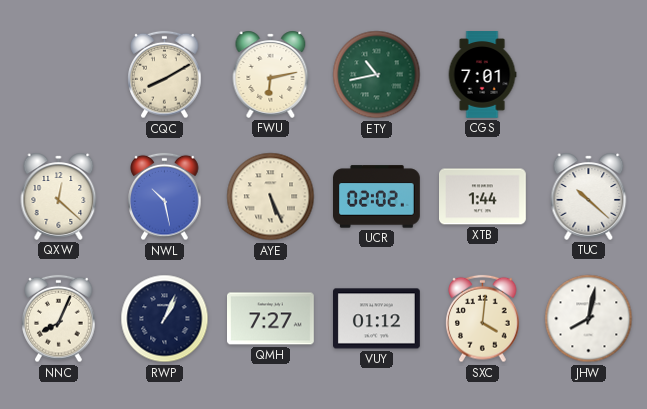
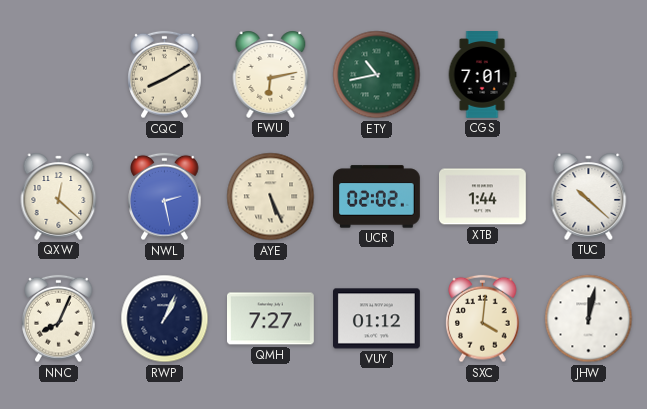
NWL: 10:28 -> 2:28
JHW: 8:02 -> 12:02
